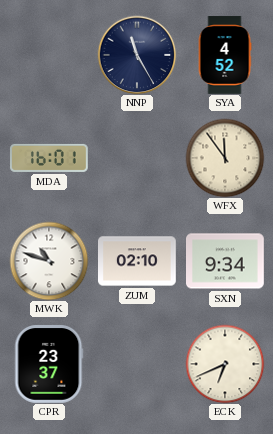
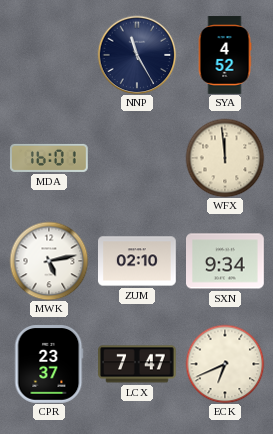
WFX: 11:54 -> 11:59
MWK: 10:48 -> 5:13
LCX: none -> 7:47
